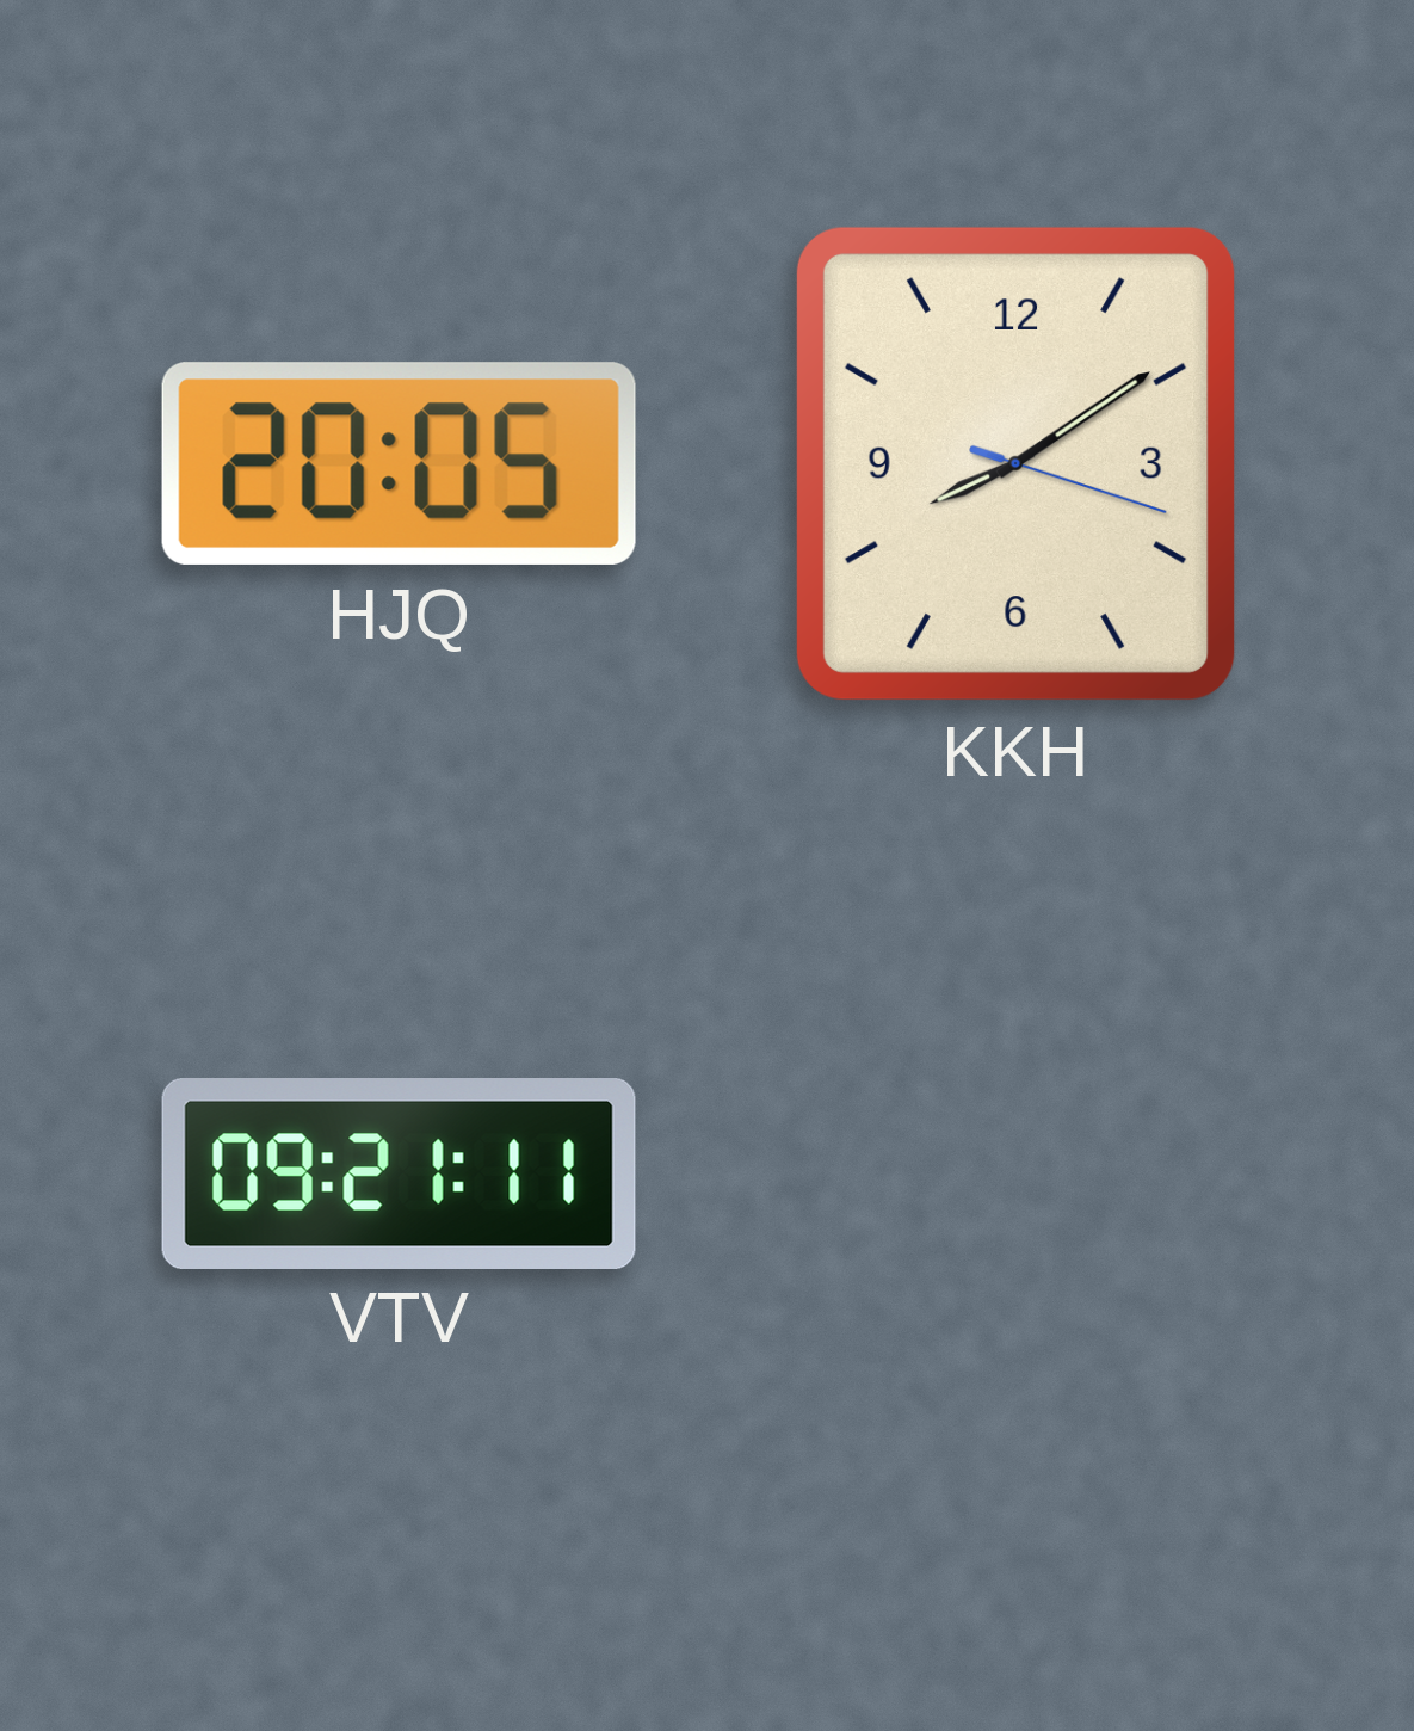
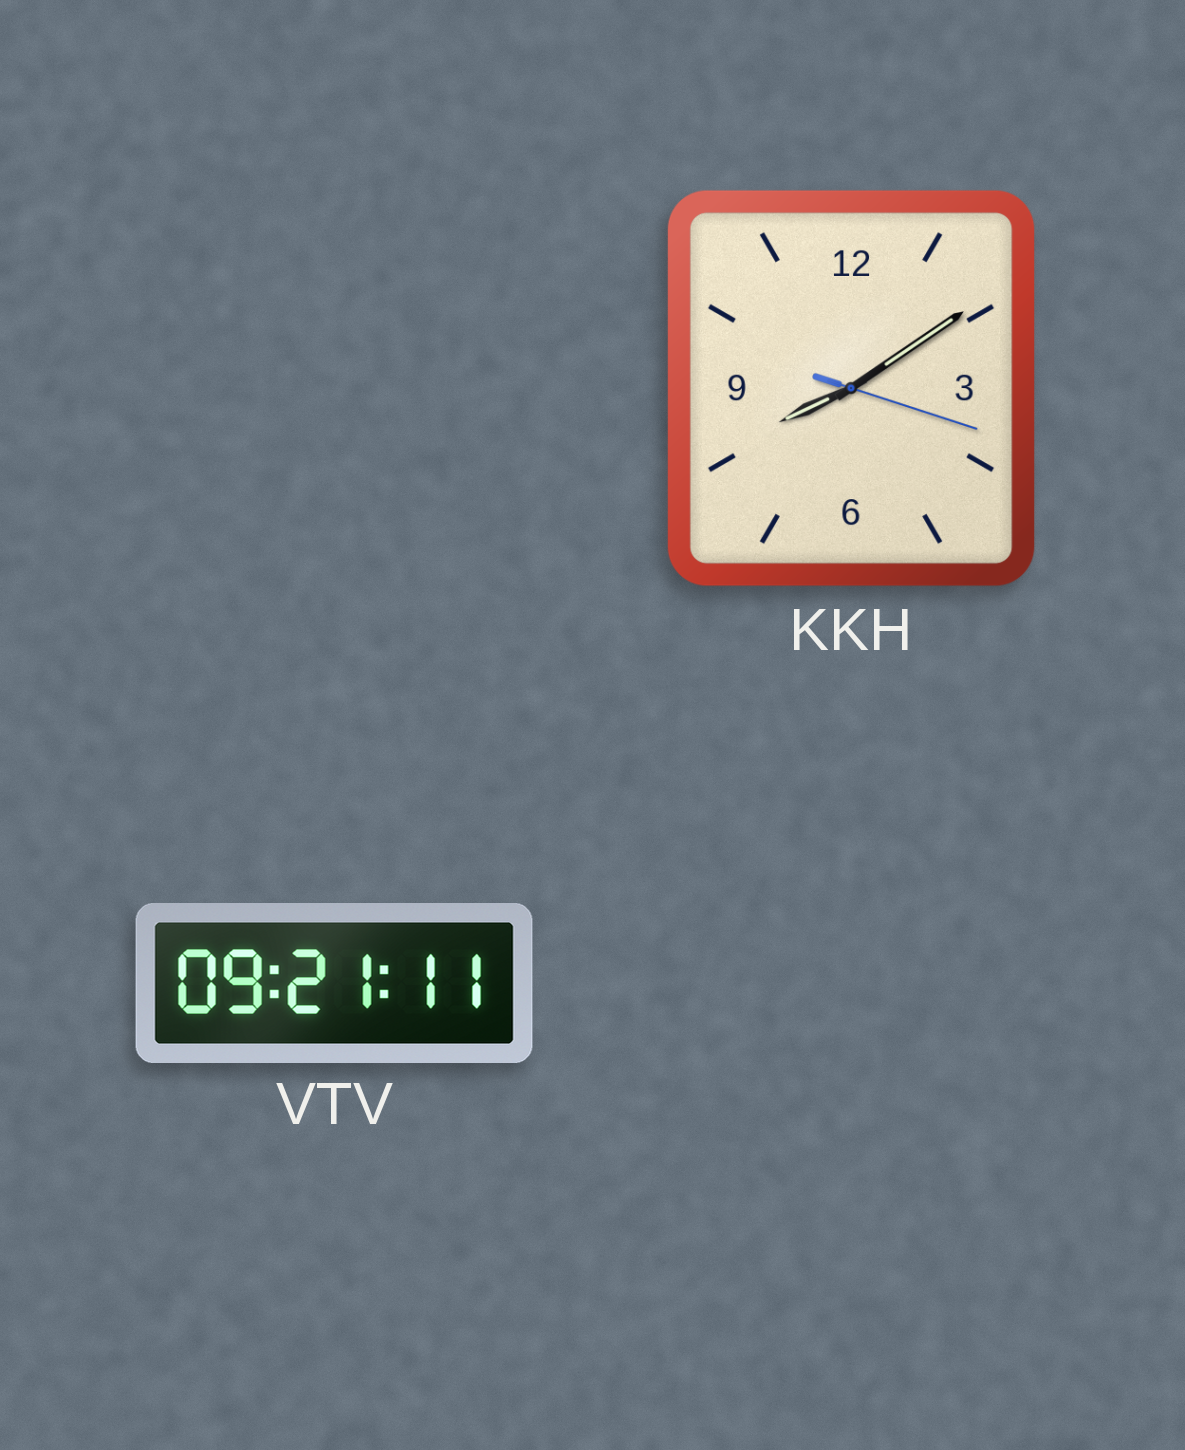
HJQ: 20:05 -> none
